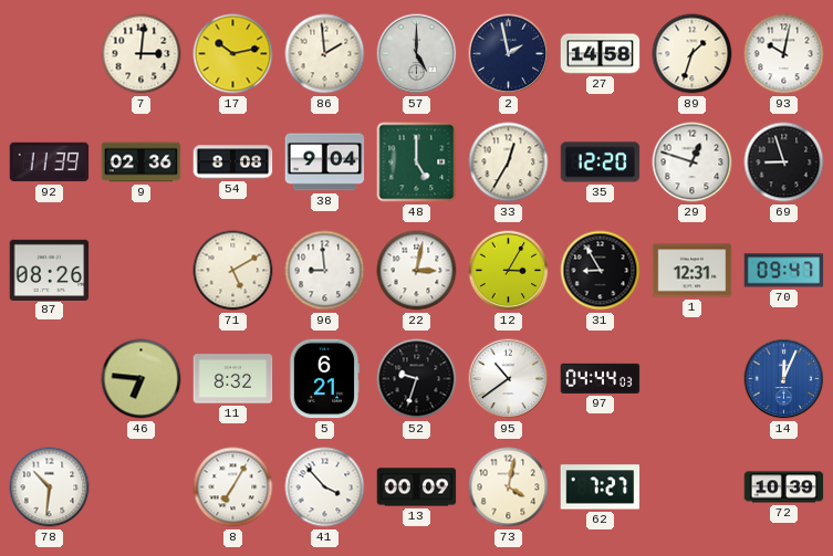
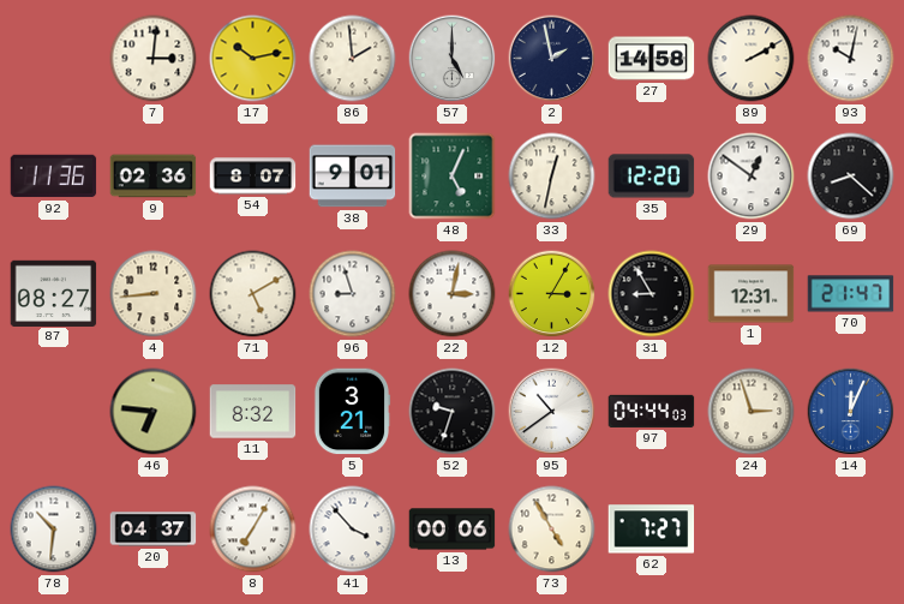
89: 1:33 -> 2:10
92: 11:39 -> 11:36
54: 8:08 -> 8:07
38: 9:04 -> 9:01
48: 5:00 -> 5:04
33: 12:35 -> 12:32
29: 12:48 -> 12:51
69: 8:57 -> 8:22
87: 08:26 -> 08:27
4: none -> 8:44
96: 8:59 -> 8:57
70: 09:47 -> 21:47
5: 6:21 -> 3:21
24: none -> 2:57
20: none -> 04:37
13: 00:09 -> 00:06
73: 4:02 -> 4:55
72: 10:39 -> none
